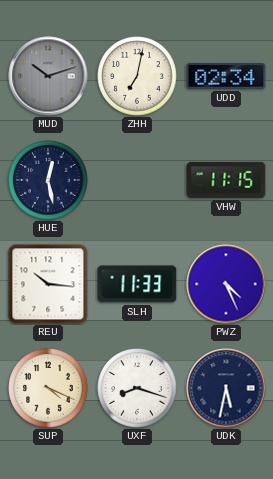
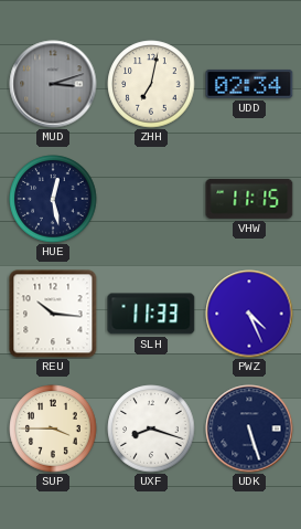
MUD: 10:12 -> 3:12
SUP: 4:19 -> 3:45
UDK: 5:32 -> 5:27
